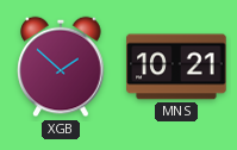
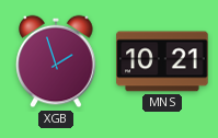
XGB: 1:52 -> 1:57
